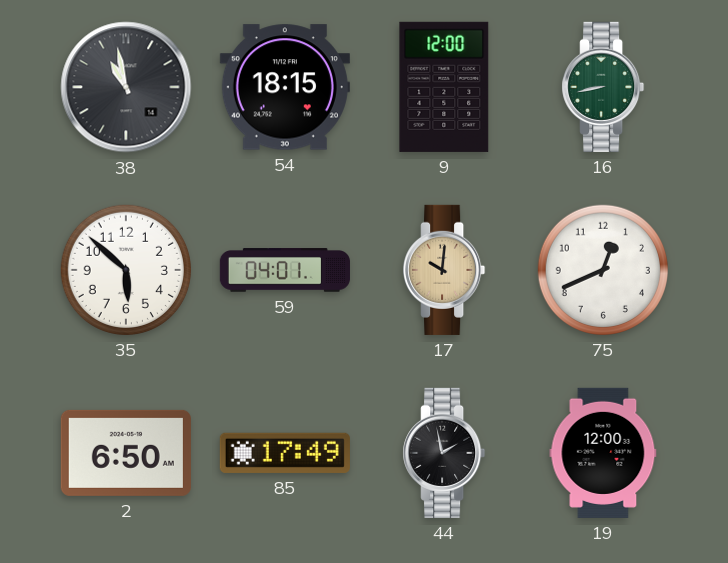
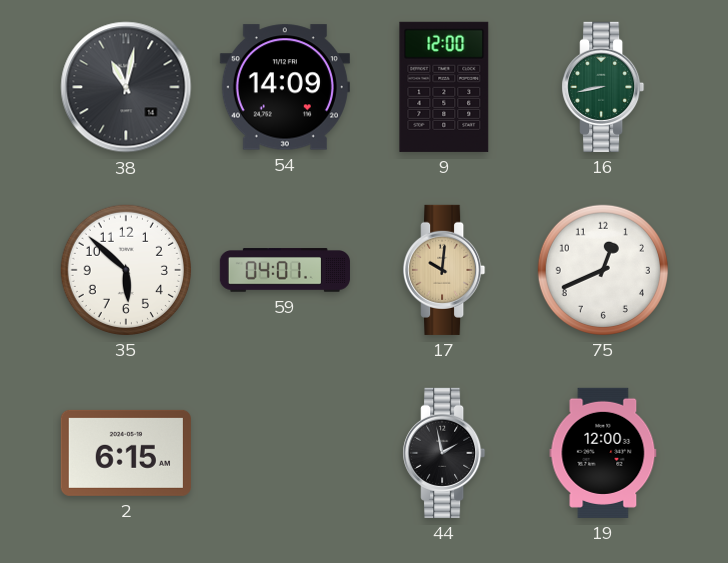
38: 10:58 -> 11:02
54: 18:15 -> 14:09
2: 6:50 -> 6:15
85: 17:49 -> none
